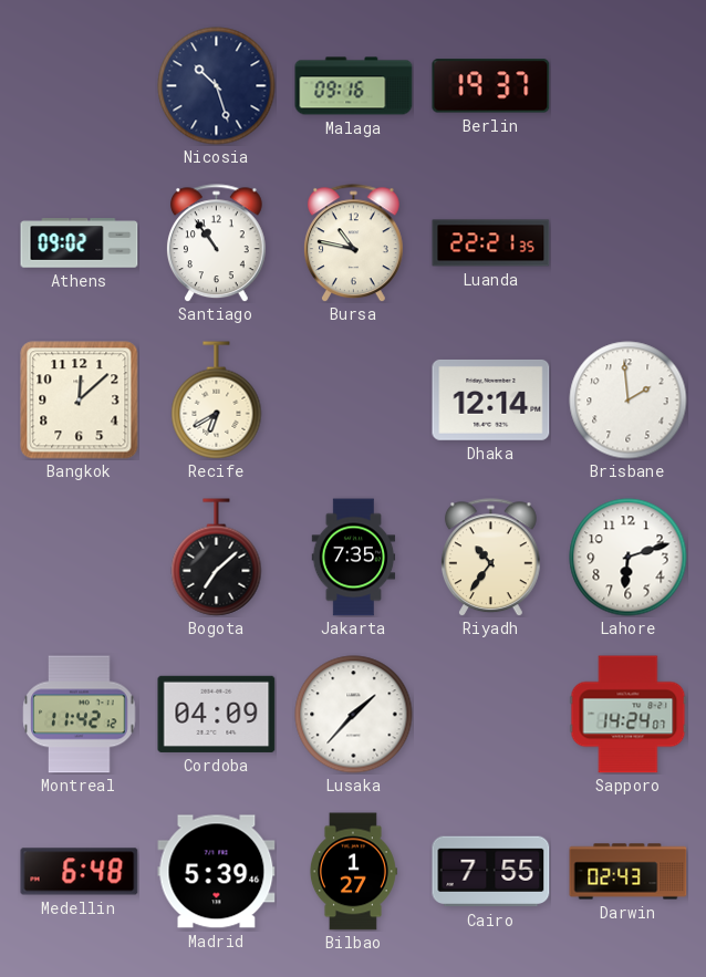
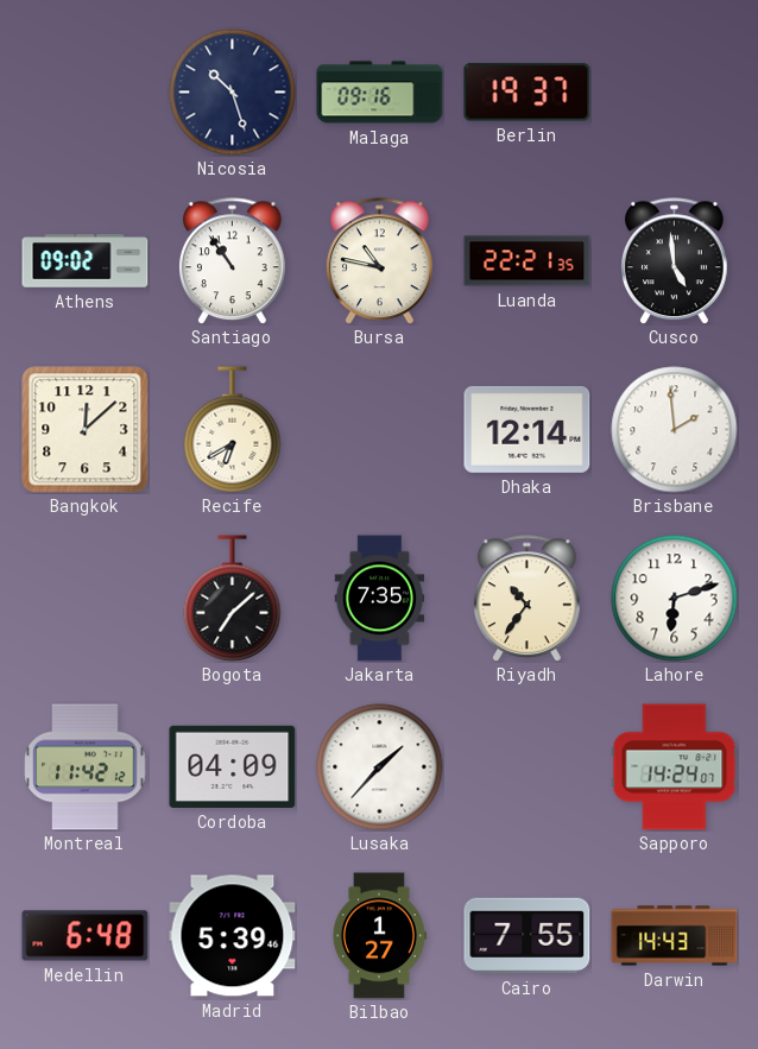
Cusco: none -> 4:59
Darwin: 02:43 -> 14:43
